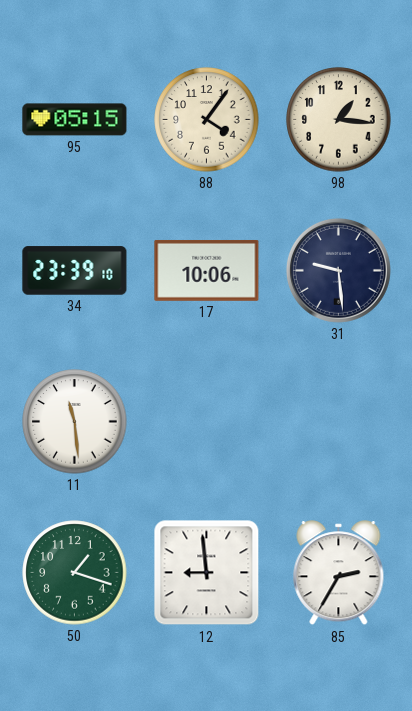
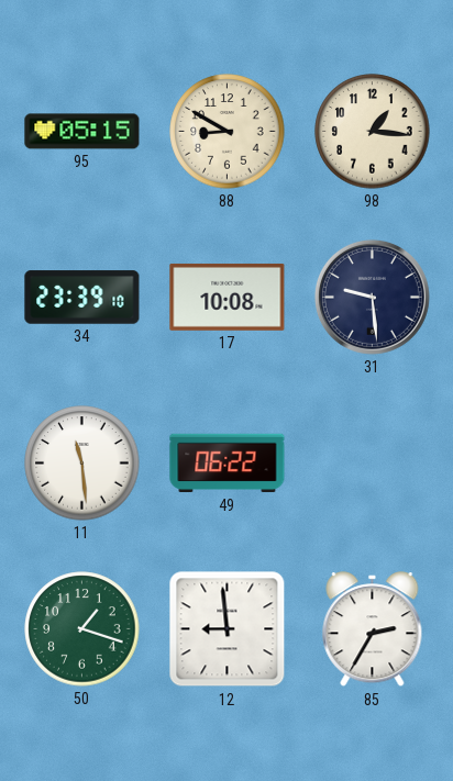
88: 4:06 -> 8:50
17: 10:06 -> 10:08
49: none -> 06:22
